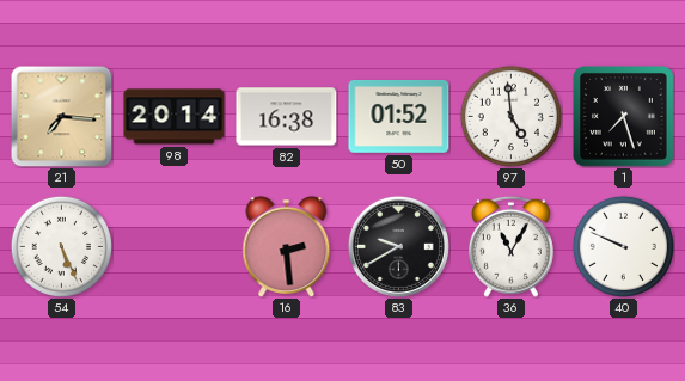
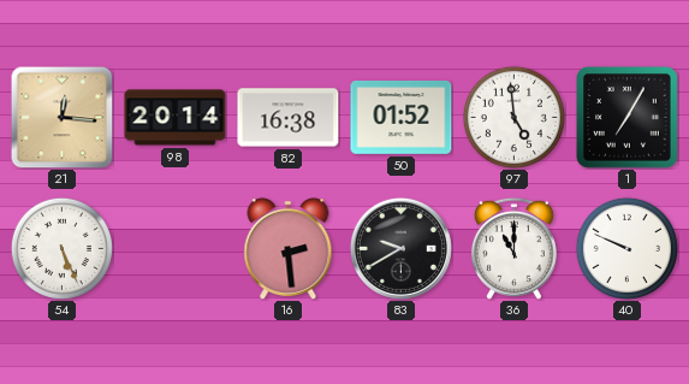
21: 7:16 -> 12:16
1: 7:27 -> 7:05
36: 11:05 -> 11:00
